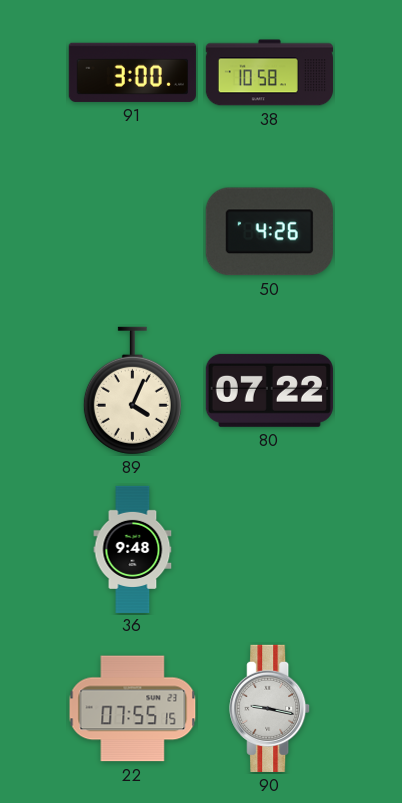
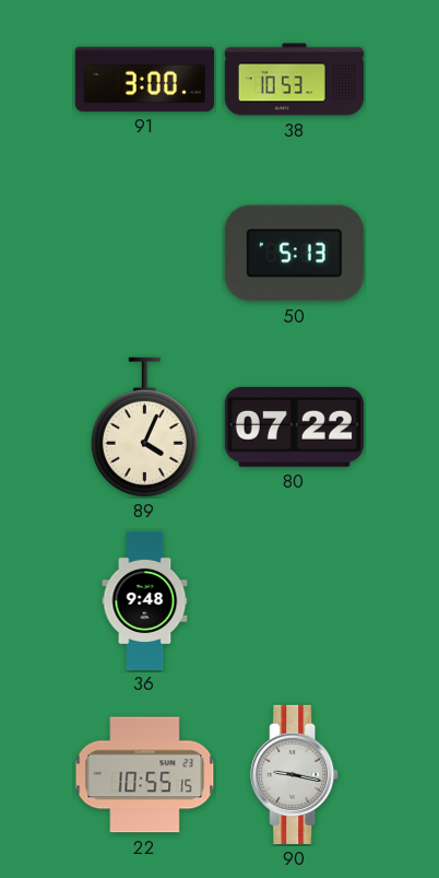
38: 10:58 -> 10:53
50: 4:26 -> 5:13
22: 07:55 -> 10:55
